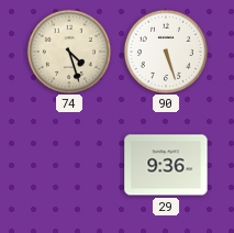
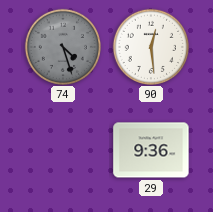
74 dial: cream -> grey
90: 5:27 -> 12:29
